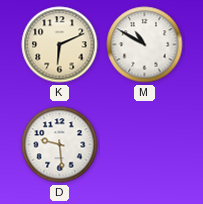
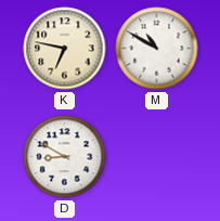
K: 6:11 -> 6:47
D: 9:29 -> 8:50
